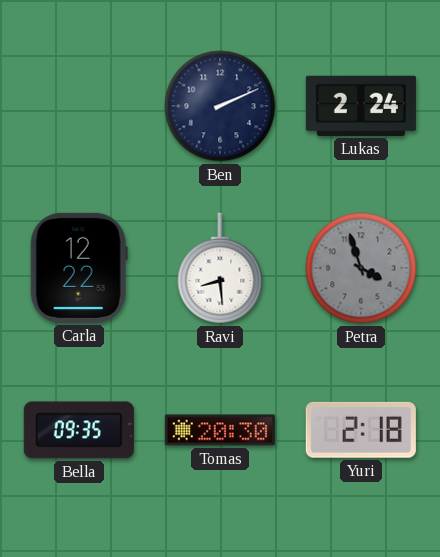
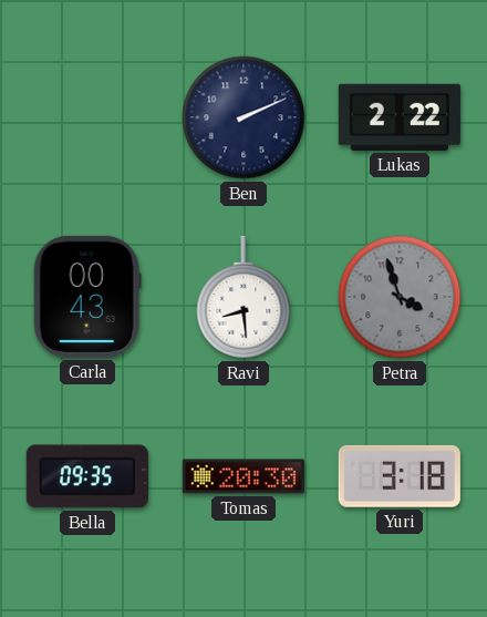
Lukas: 2:24 -> 2:22
Carla: 12:22 -> 00:43
Yuri: 2:18 -> 3:18
